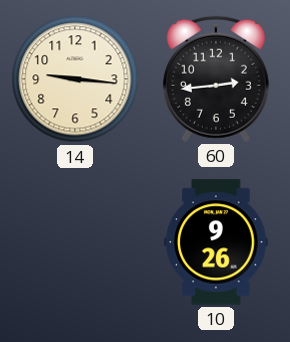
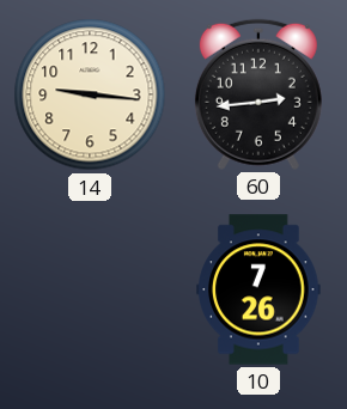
10: 9:26 -> 7:26
